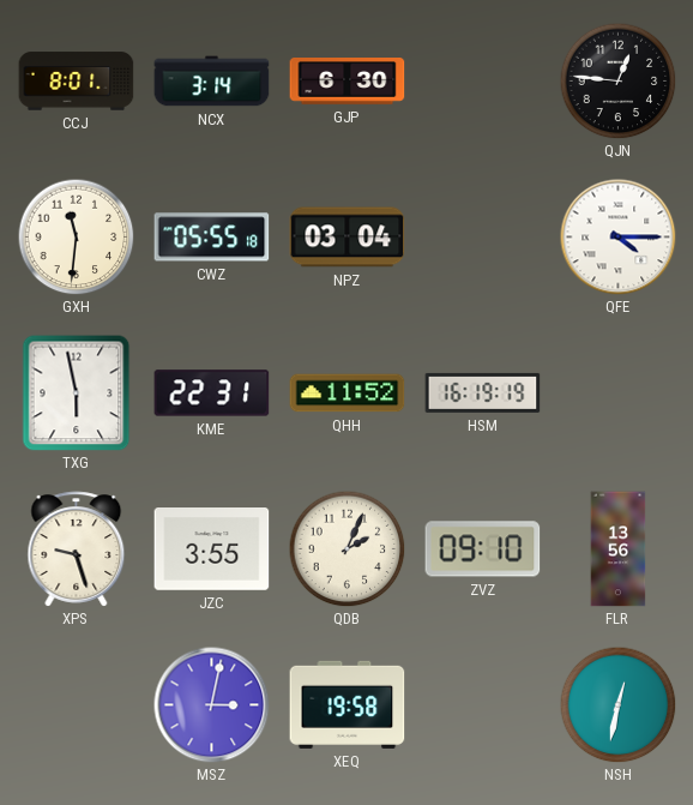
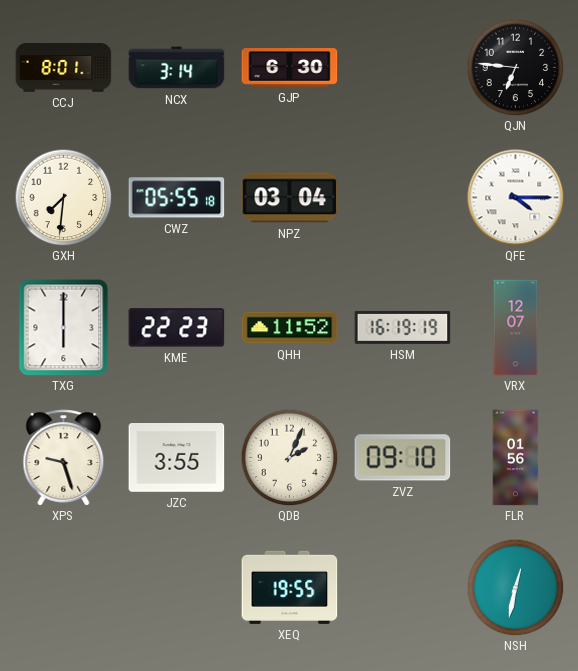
QJN: 12:46 -> 6:46
GXH: 11:31 -> 7:31
TXG: 5:58 -> 6:00
KME: 22:31 -> 22:23
VRX: none -> 12:07
FLR: 13:56 -> 01:56
MSZ: 3:02 -> none
XEQ: 19:58 -> 19:55
